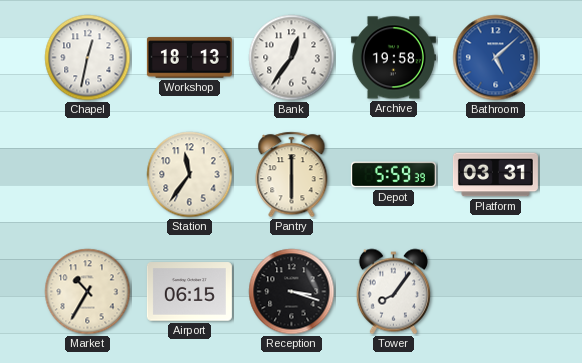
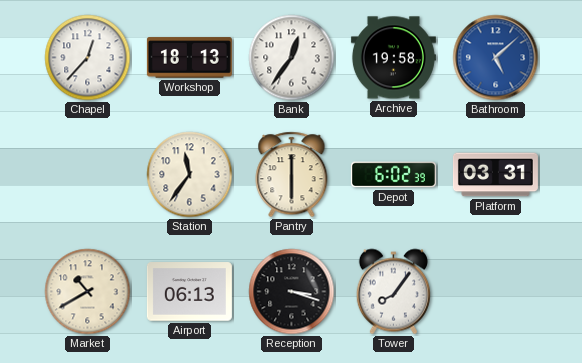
Chapel: 12:32 -> 12:37
Depot: 5:59 -> 6:02
Market: 10:35 -> 10:40
Airport: 06:15 -> 06:13
